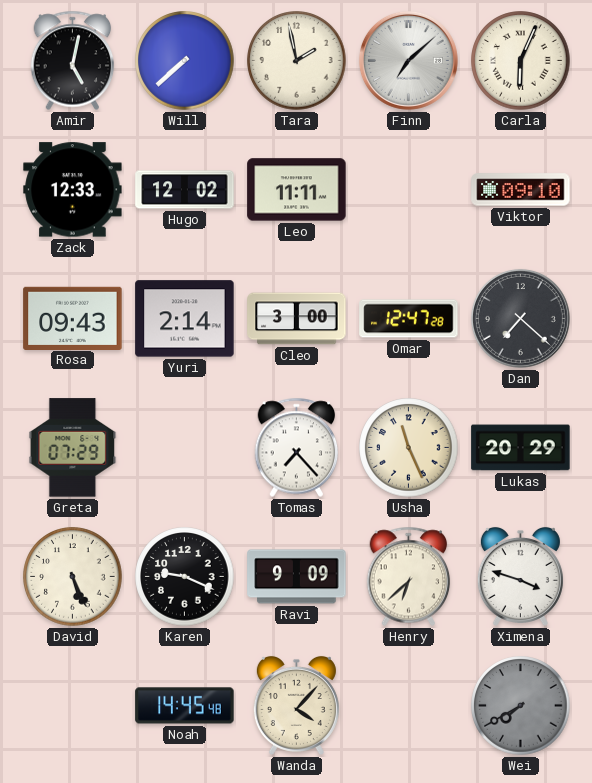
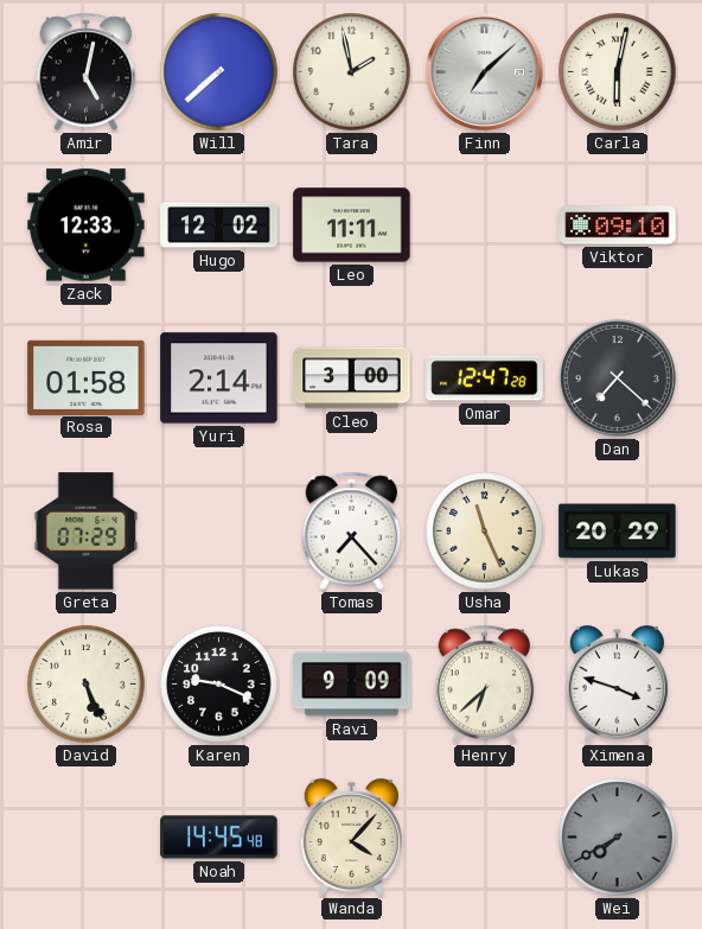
Carla: 6:04 -> 6:02
Rosa: 09:43 -> 01:58
